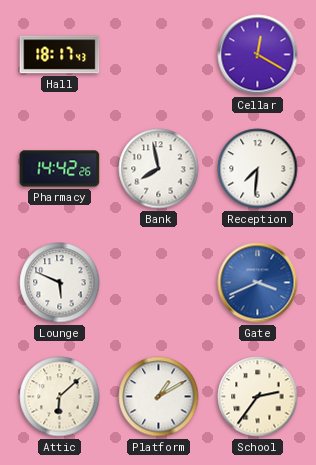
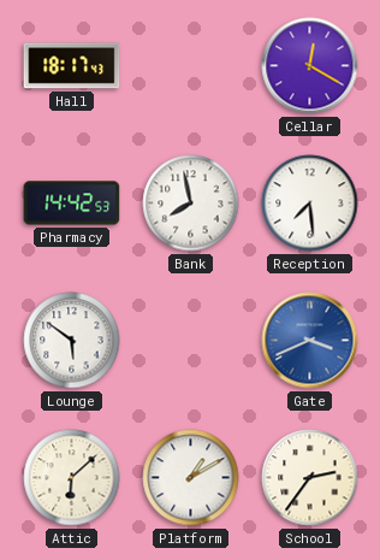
Pharmacy: 14:42:26 -> 14:42:53
Reception: 7:31 -> 7:29
Lounge: 5:49 -> 5:51
